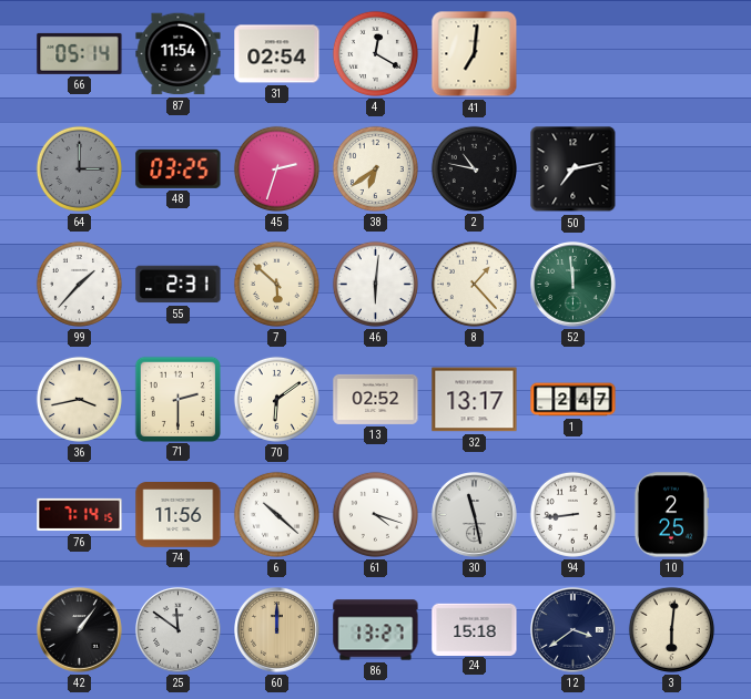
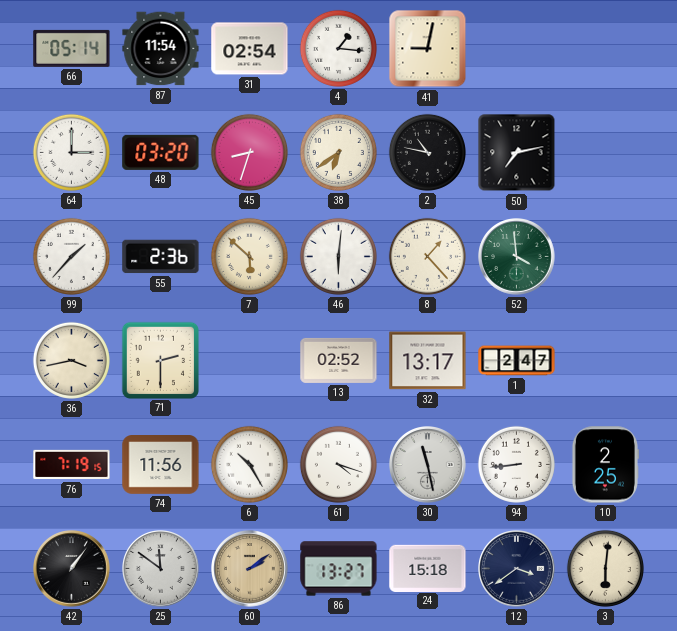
4: 12:20 -> 1:16
41: 7:01 -> 9:02
64 dial: grey -> white
48: 03:25 -> 03:20
45: 2:33 -> 8:33
55: 2:31 -> 2:36
52: 11:59 -> 3:59
70: 6:09 -> none
76: 7:14 -> 7:19
6: 10:22 -> 10:25
60: 12:00 -> 2:09
